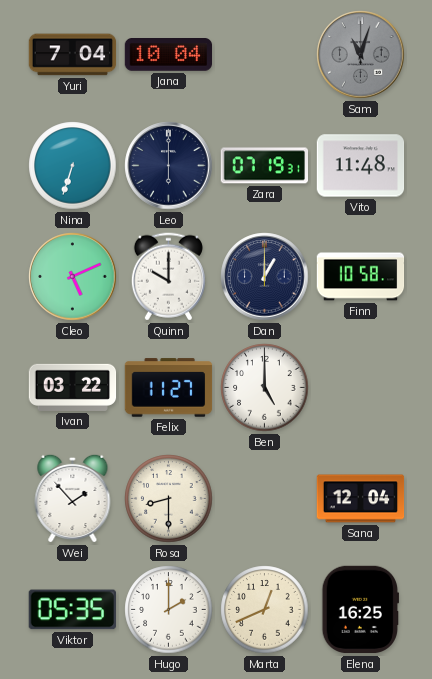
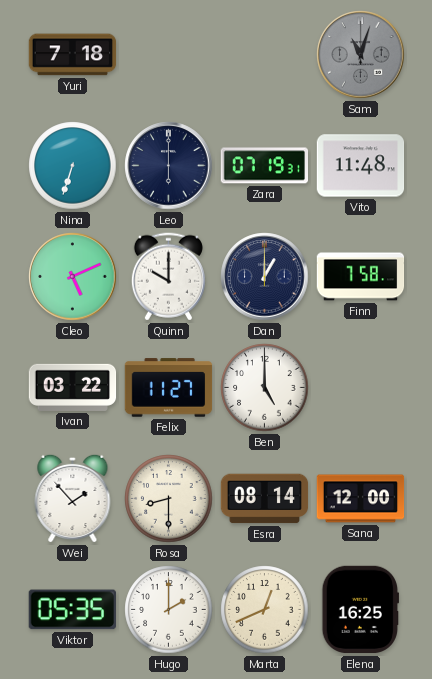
Yuri: 7:04 -> 7:18
Jana: 10:04 -> none
Finn: 10:58 -> 7:58
Esra: none -> 08:14
Sana: 12:04 -> 12:00
